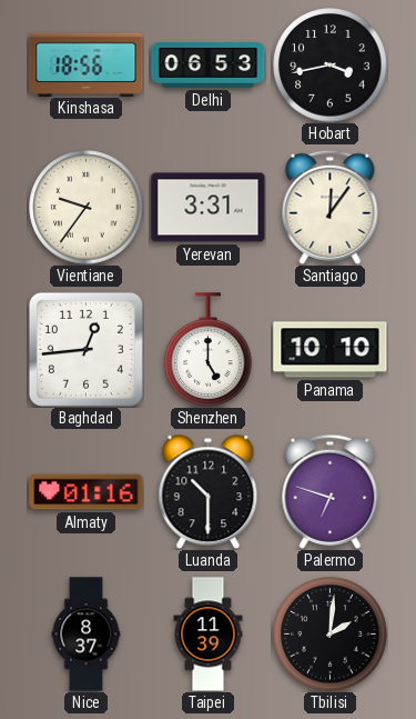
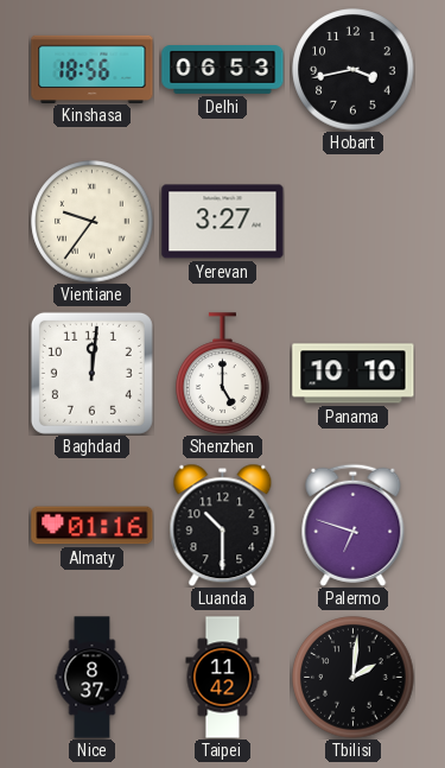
Yerevan: 3:31 -> 3:27
Santiago: 12:06 -> none
Baghdad: 12:44 -> 12:01
Taipei: 11:39 -> 11:42
